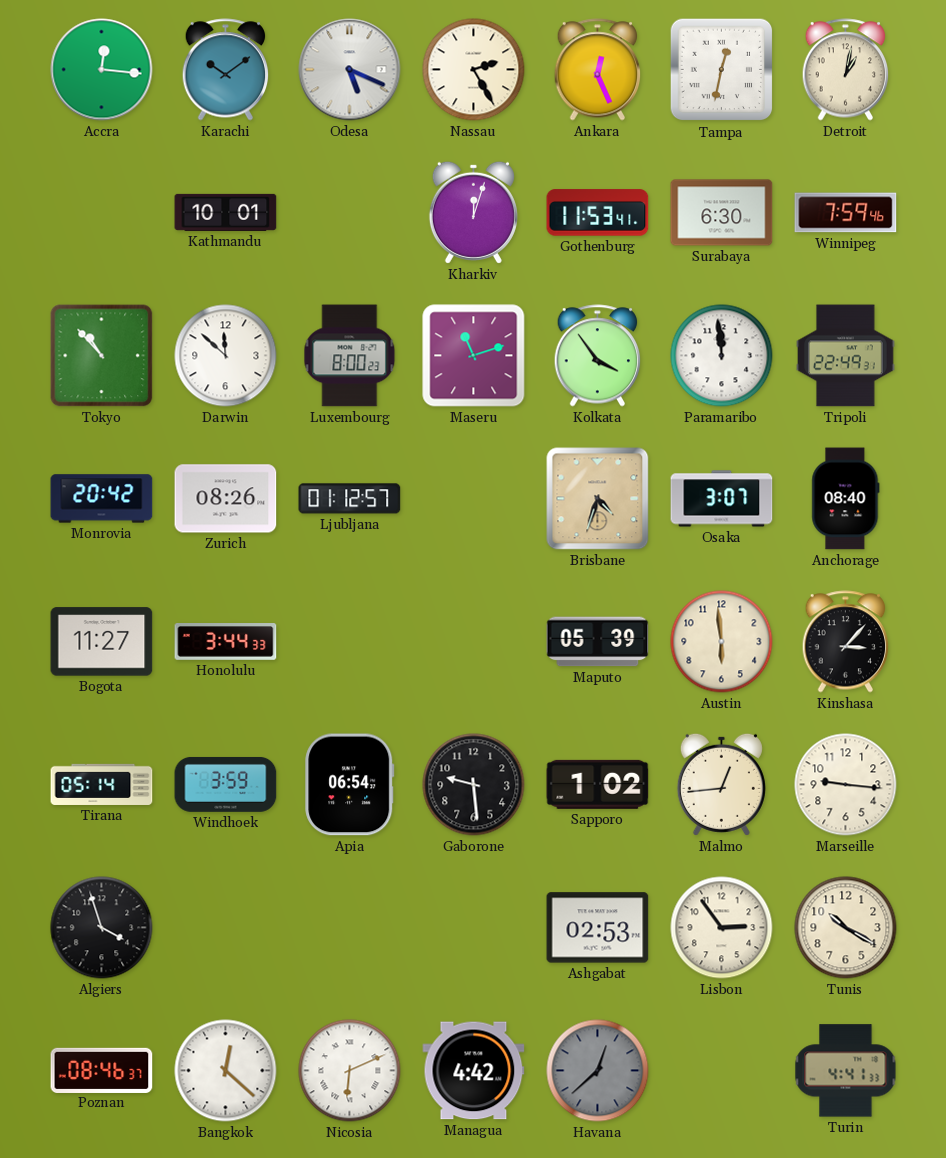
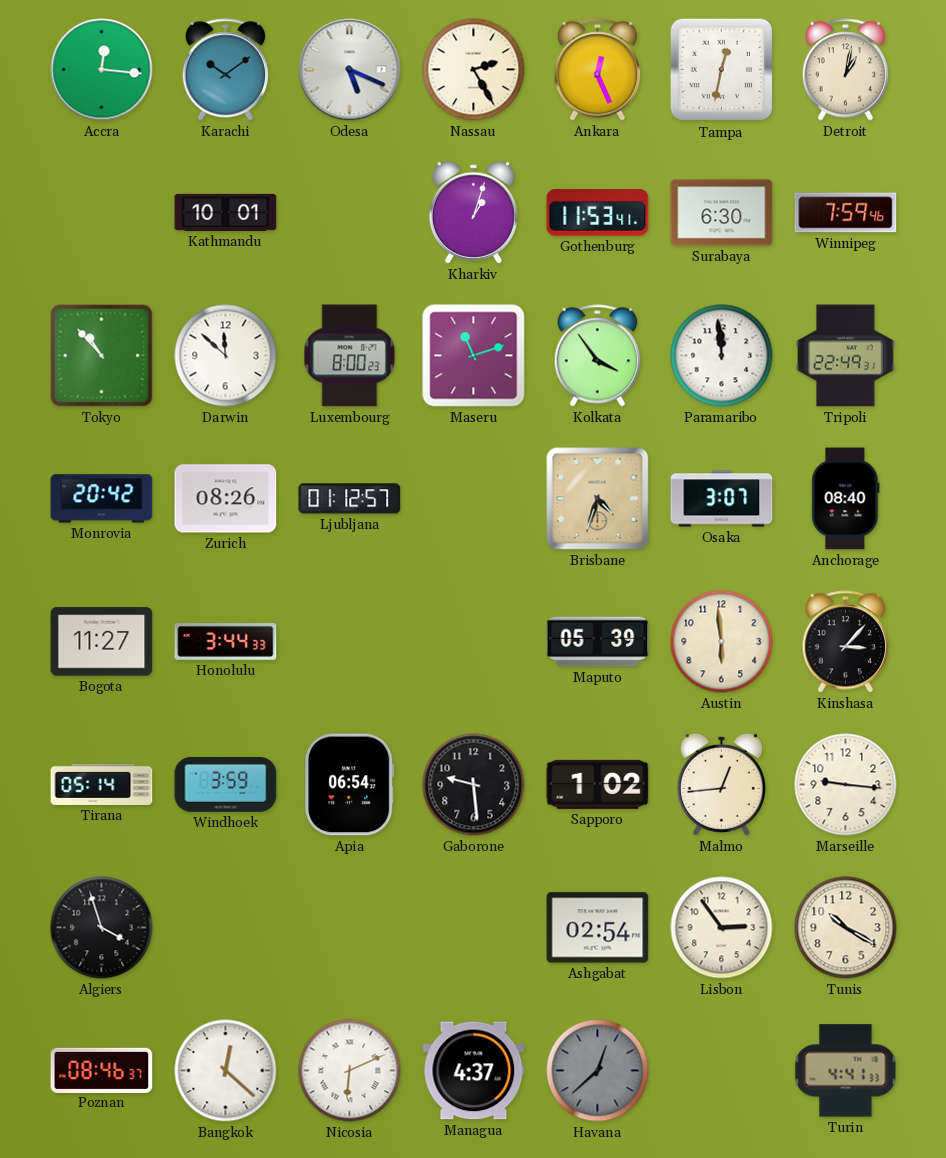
Kharkiv: 12:03 -> 1:03
Ashgabat: 02:53 -> 02:54
Managua: 4:42 -> 4:37
